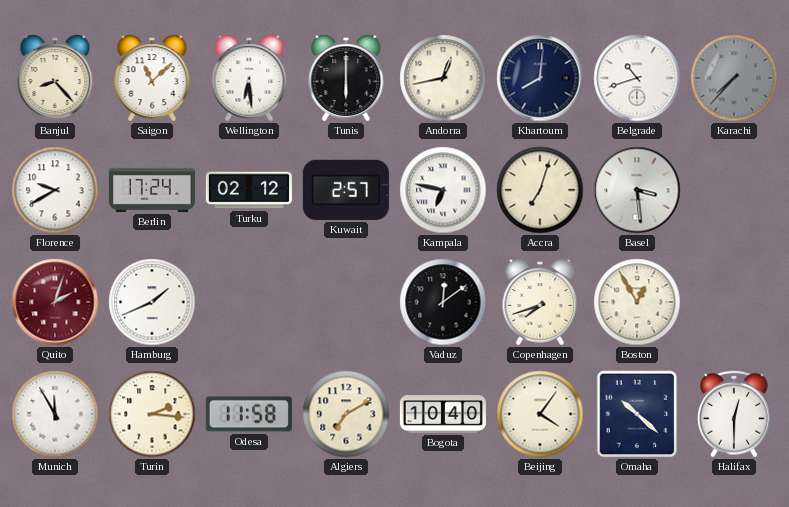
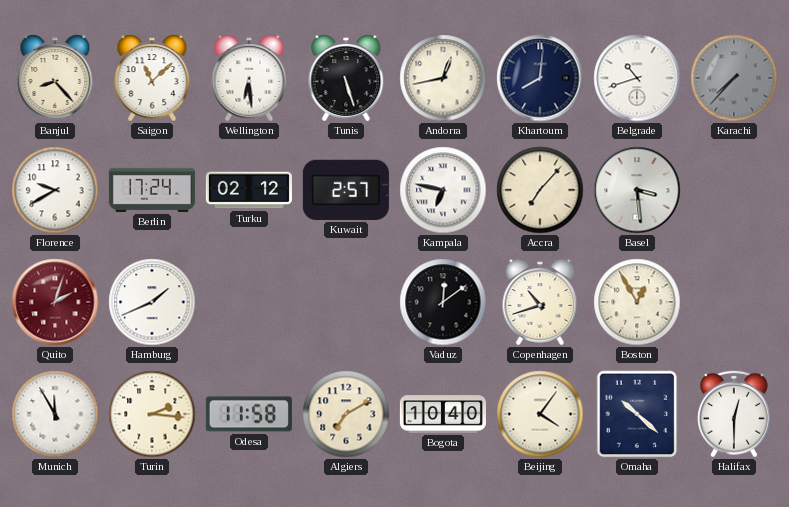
Tunis: 6:00 -> 5:27
Accra: 7:03 -> 7:07
Copenhagen: 7:42 -> 10:42
